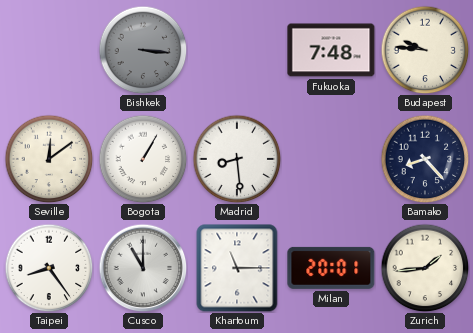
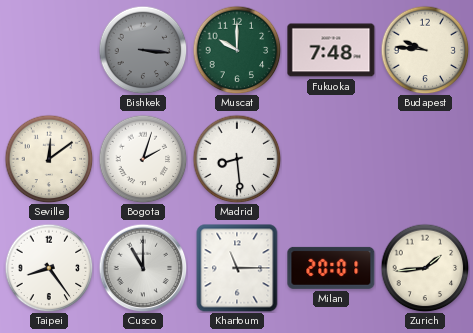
Muscat: none -> 10:00
Bogota: 1:05 -> 2:03
Bamako: 8:23 -> none
